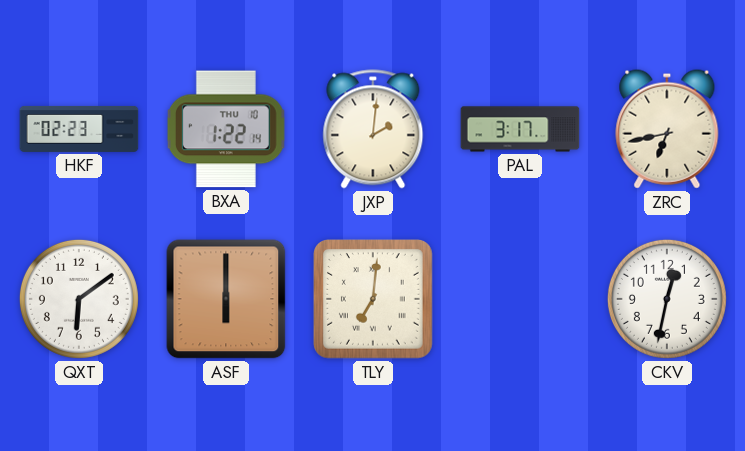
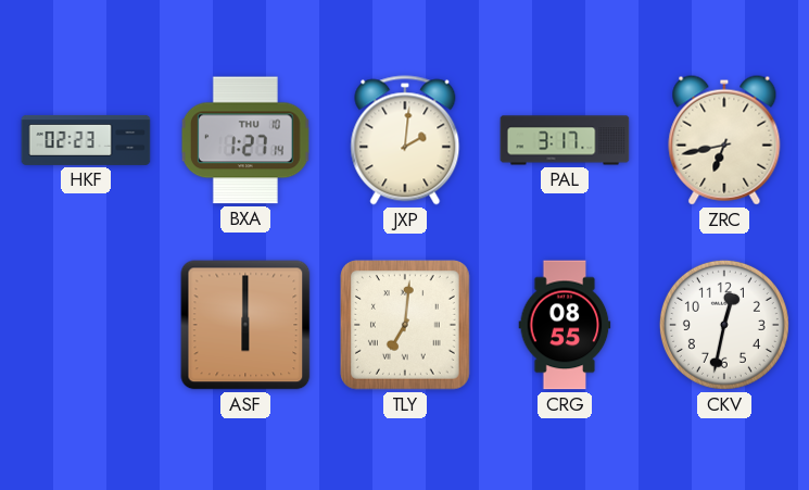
BXA: 1:22 -> 1:27
QXT: 6:09 -> none
CRG: none -> 08:55
